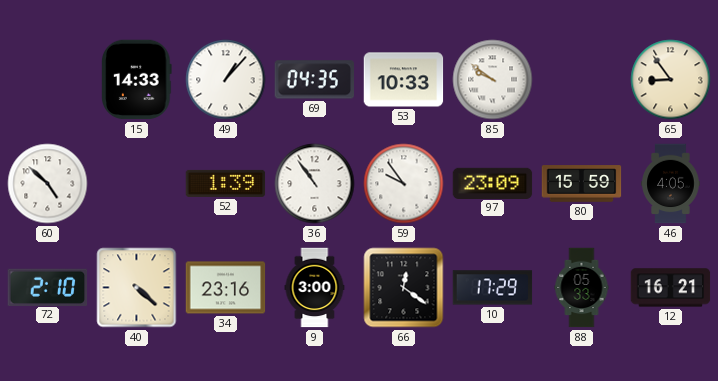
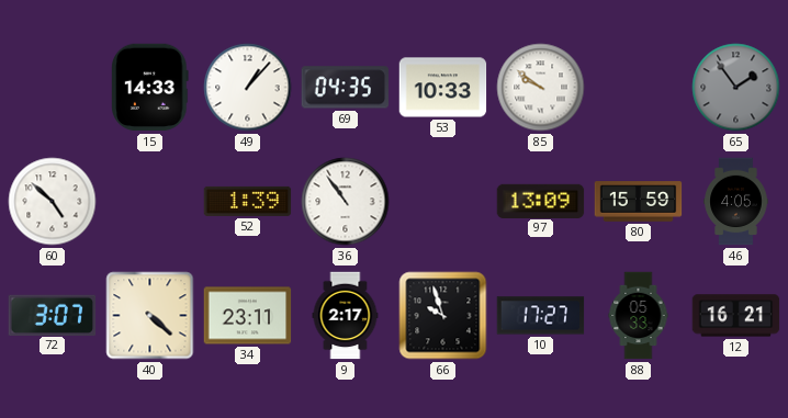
65: 8:54 -> 1:54
65 dial: cream -> grey
59: 9:54 -> none
97: 23:09 -> 13:09
72: 2:10 -> 3:07
34: 23:16 -> 23:11
9: 3:00 -> 2:17
66: 12:21 -> 9:57
10: 17:29 -> 17:27
